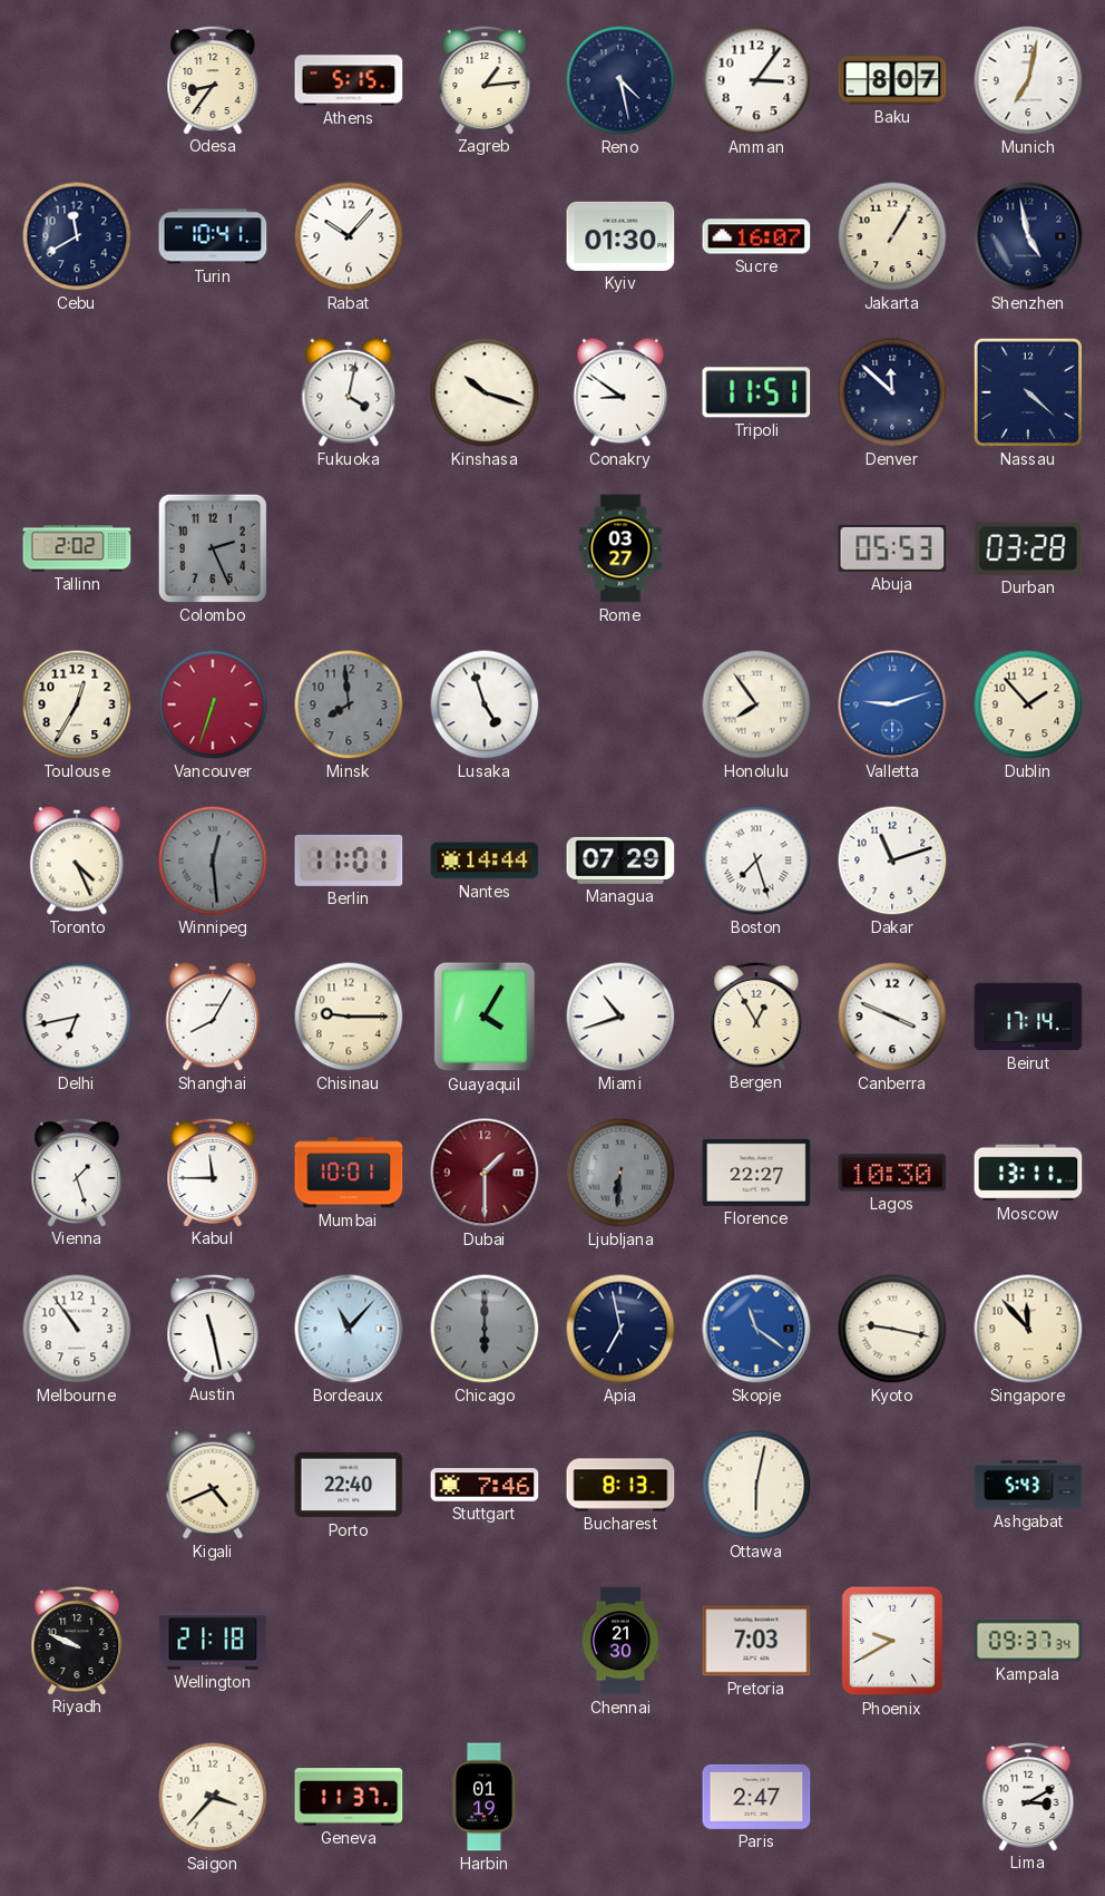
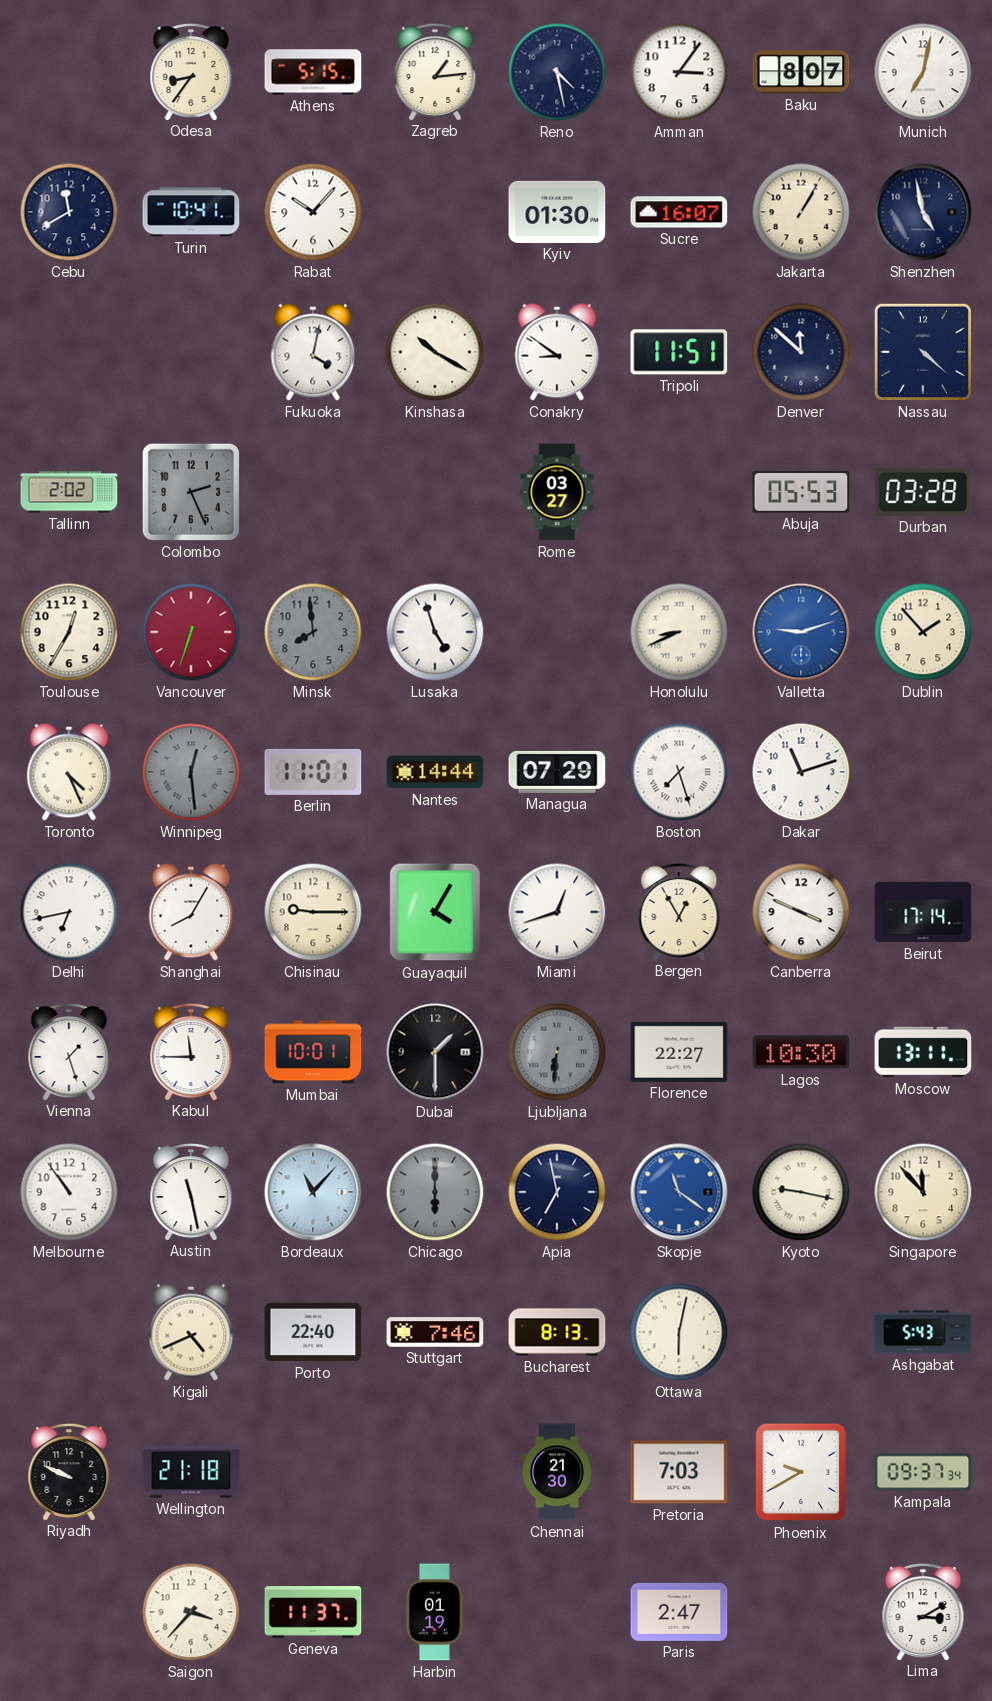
Kinshasa: 10:18 -> 10:20
Honolulu: 7:54 -> 8:41
Miami: 10:42 -> 12:42
Dubai dial: burgundy -> black
